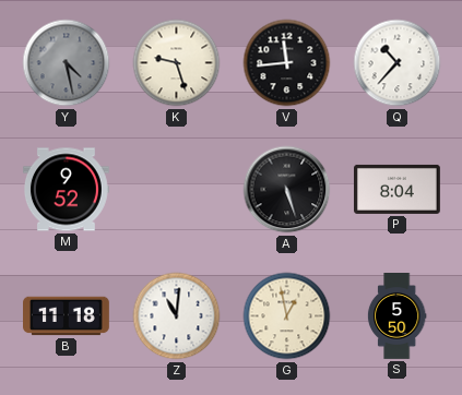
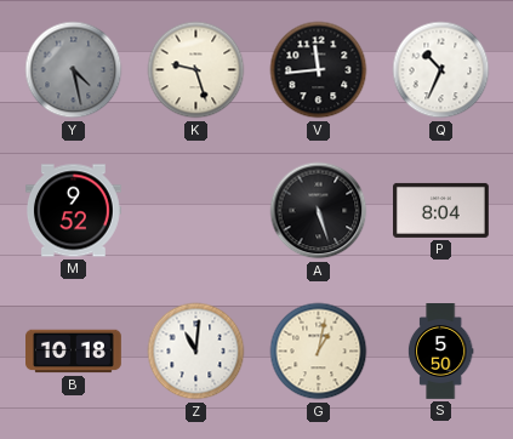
Q: 10:37 -> 10:34
B: 11:18 -> 10:18
G: 12:58 -> 1:02
